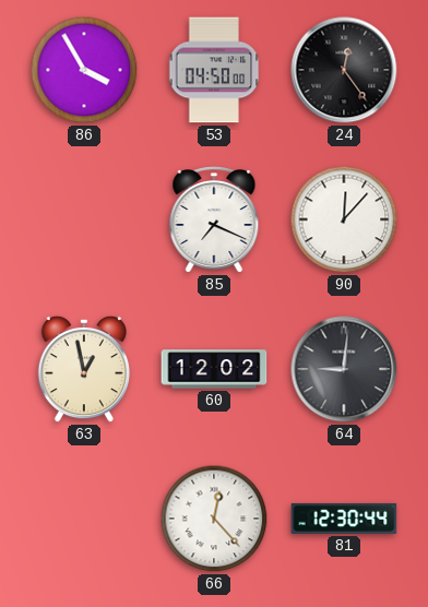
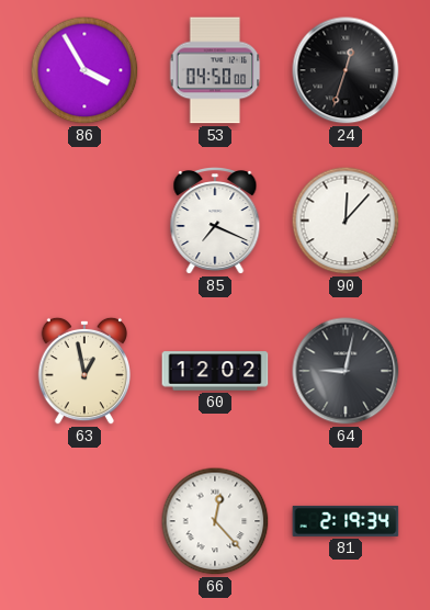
24: 12:24 -> 12:33
64: 9:01 -> 9:02
81: 12:30 -> 2:19
